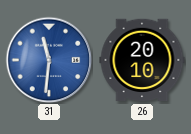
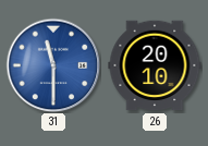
31: 11:31 -> 11:30
